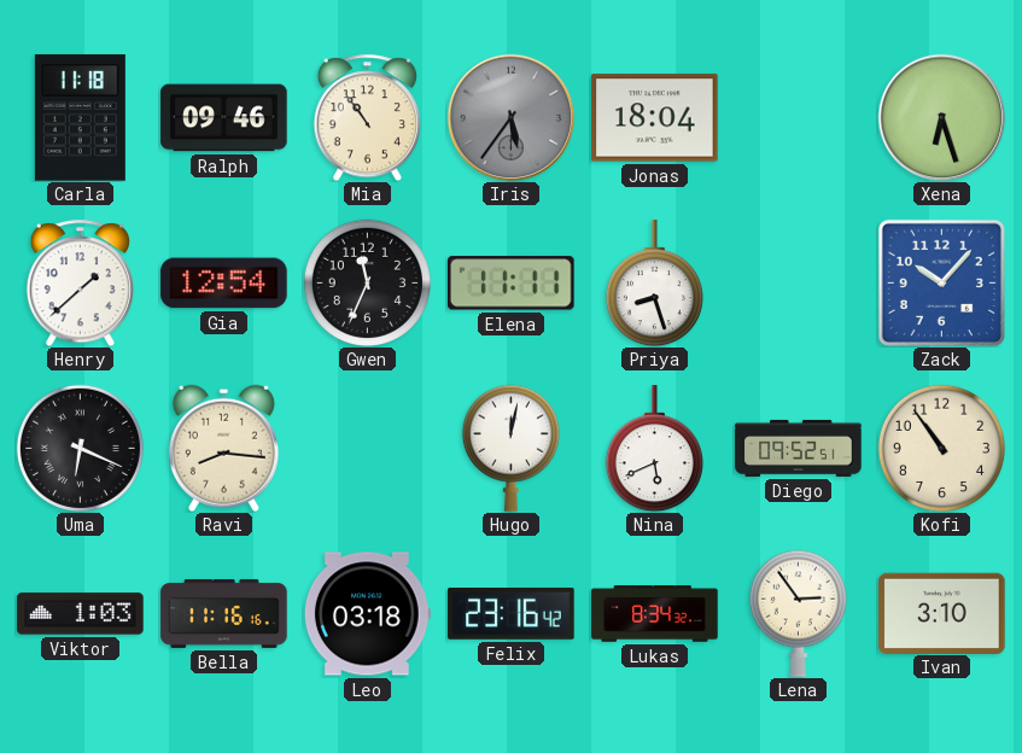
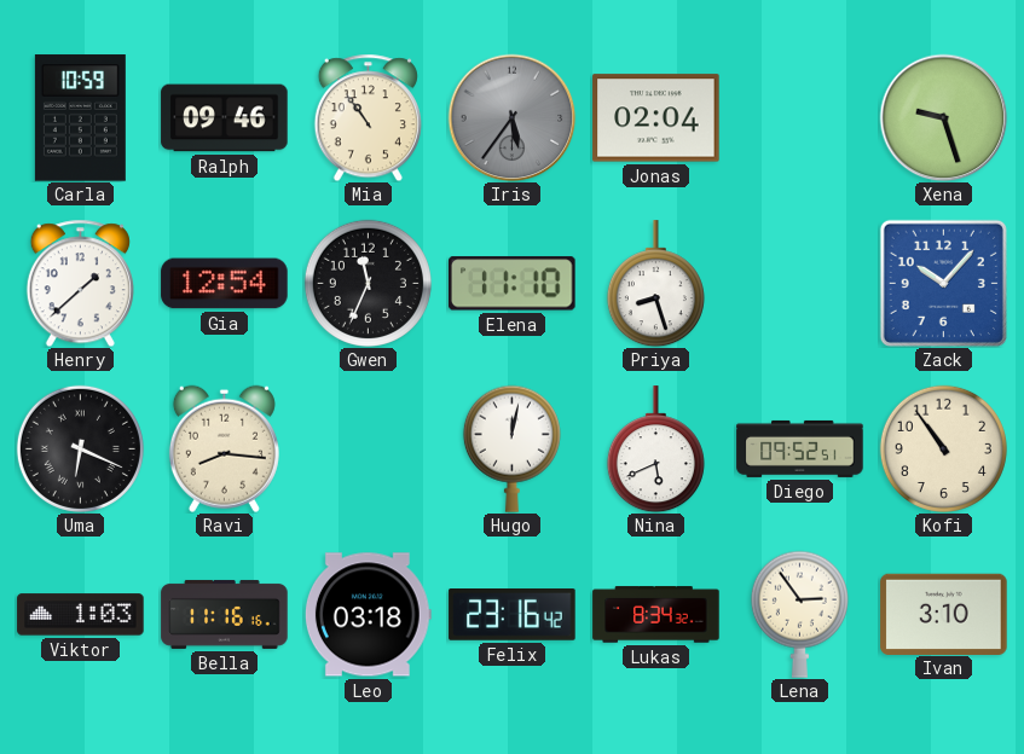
Carla: 11:18 -> 10:59
Jonas: 18:04 -> 02:04
Xena: 6:27 -> 9:27
Elena: 11:11 -> 11:10
